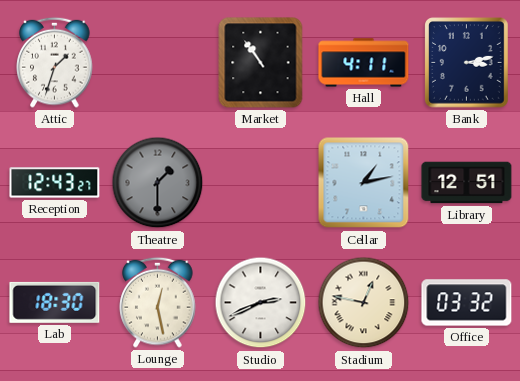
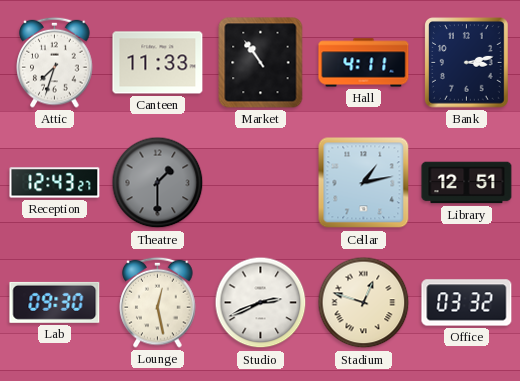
Attic: 1:33 -> 7:33
Canteen: none -> 11:33
Lab: 18:30 -> 09:30
Stadium: 12:47 -> 12:48
